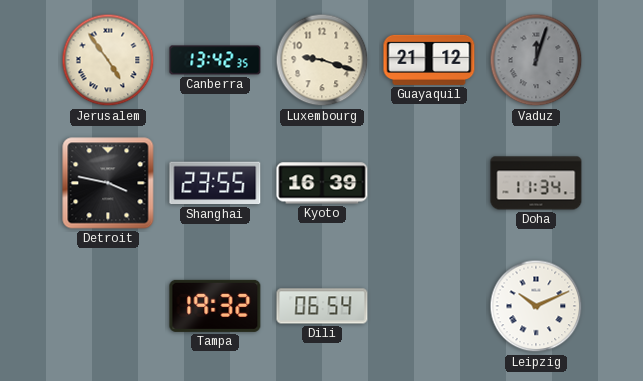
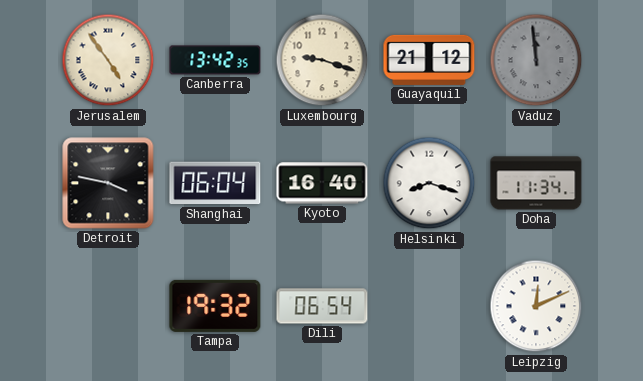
Vaduz: 12:03 -> 11:59
Shanghai: 23:55 -> 06:04
Kyoto: 16:39 -> 16:40
Helsinki: none -> 8:18
Leipzig: 10:11 -> 12:11
